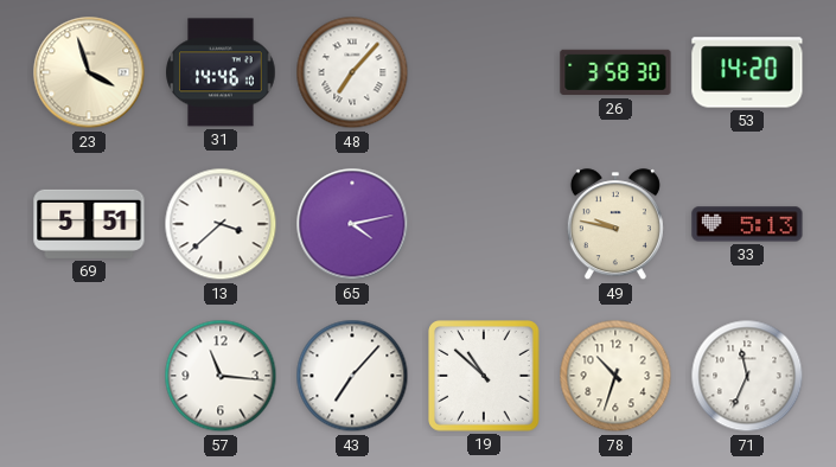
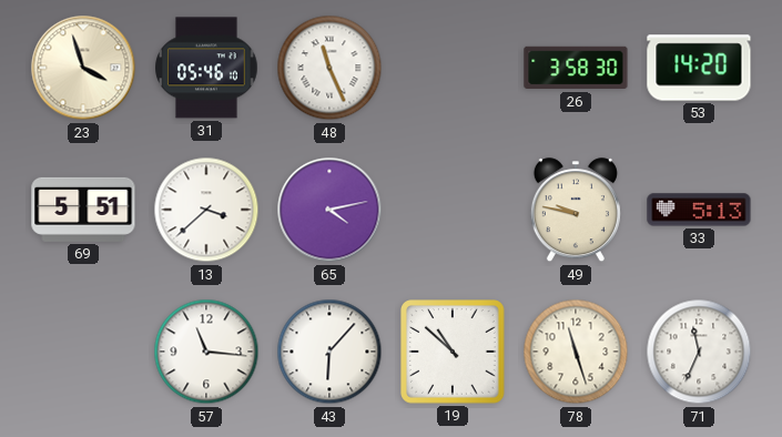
31: 14:46 -> 05:46
48: 7:07 -> 11:26
43: 7:07 -> 6:07
78: 10:33 -> 11:27
